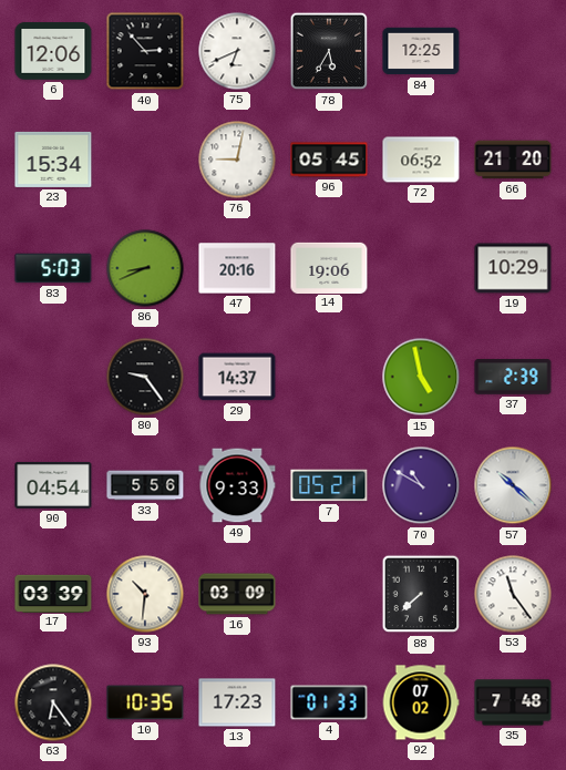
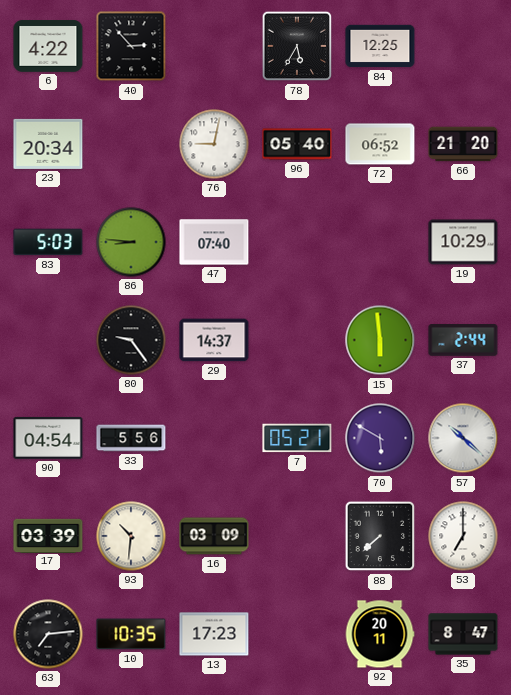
6: 12:06 -> 4:22
75: 6:41 -> none
23: 15:34 -> 20:34
96: 05:45 -> 05:40
86: 8:41 -> 8:46
47: 20:16 -> 07:40
14: 19:06 -> none
15: 4:58 -> 5:59
37: 2:39 -> 2:44
49: 9:33 -> none
70: 10:50 -> 5:50
53: 11:24 -> 7:00
63: 6:24 -> 7:14
4: 01:33 -> none
92: 07:02 -> 20:11
35: 7:48 -> 8:47
